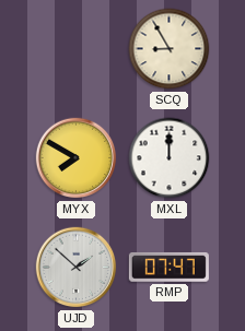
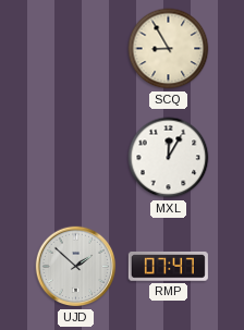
MYX: 7:50 -> none
MXL: 12:00 -> 12:05
